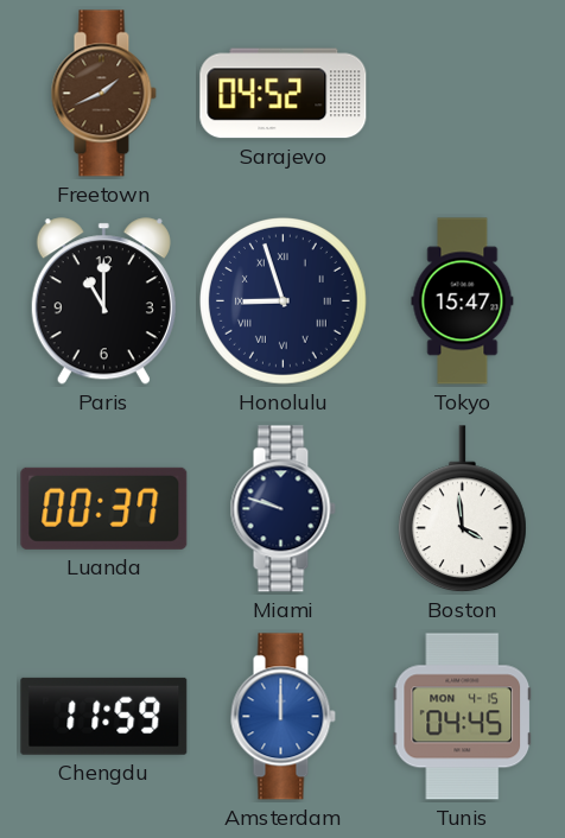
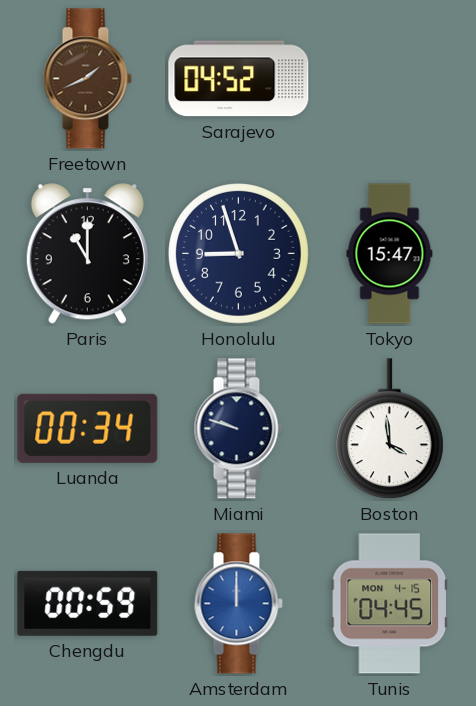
Honolulu numerals: Roman -> Arabic
Luanda: 00:37 -> 00:34
Chengdu: 11:59 -> 00:59
